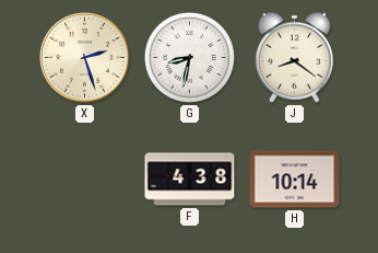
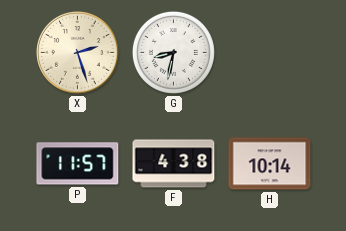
J: 8:21 -> none
P: none -> 11:57
